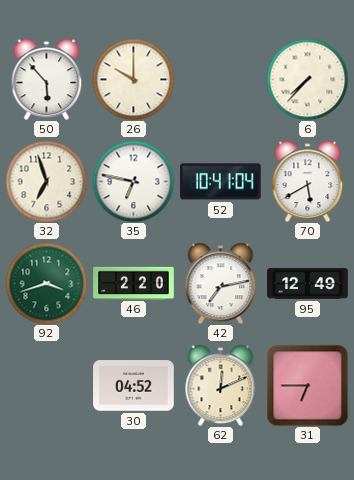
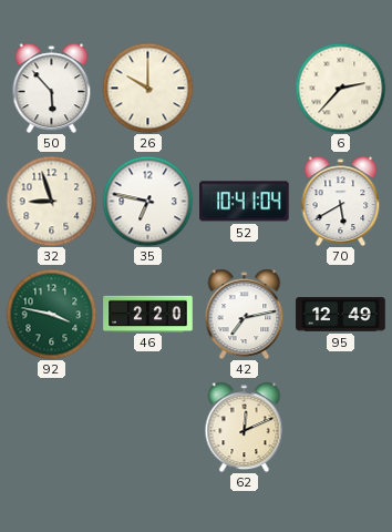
6: 7:37 -> 2:37
32: 6:57 -> 8:57
92: 3:42 -> 3:47
30: 04:52 -> none
31: 6:45 -> none
